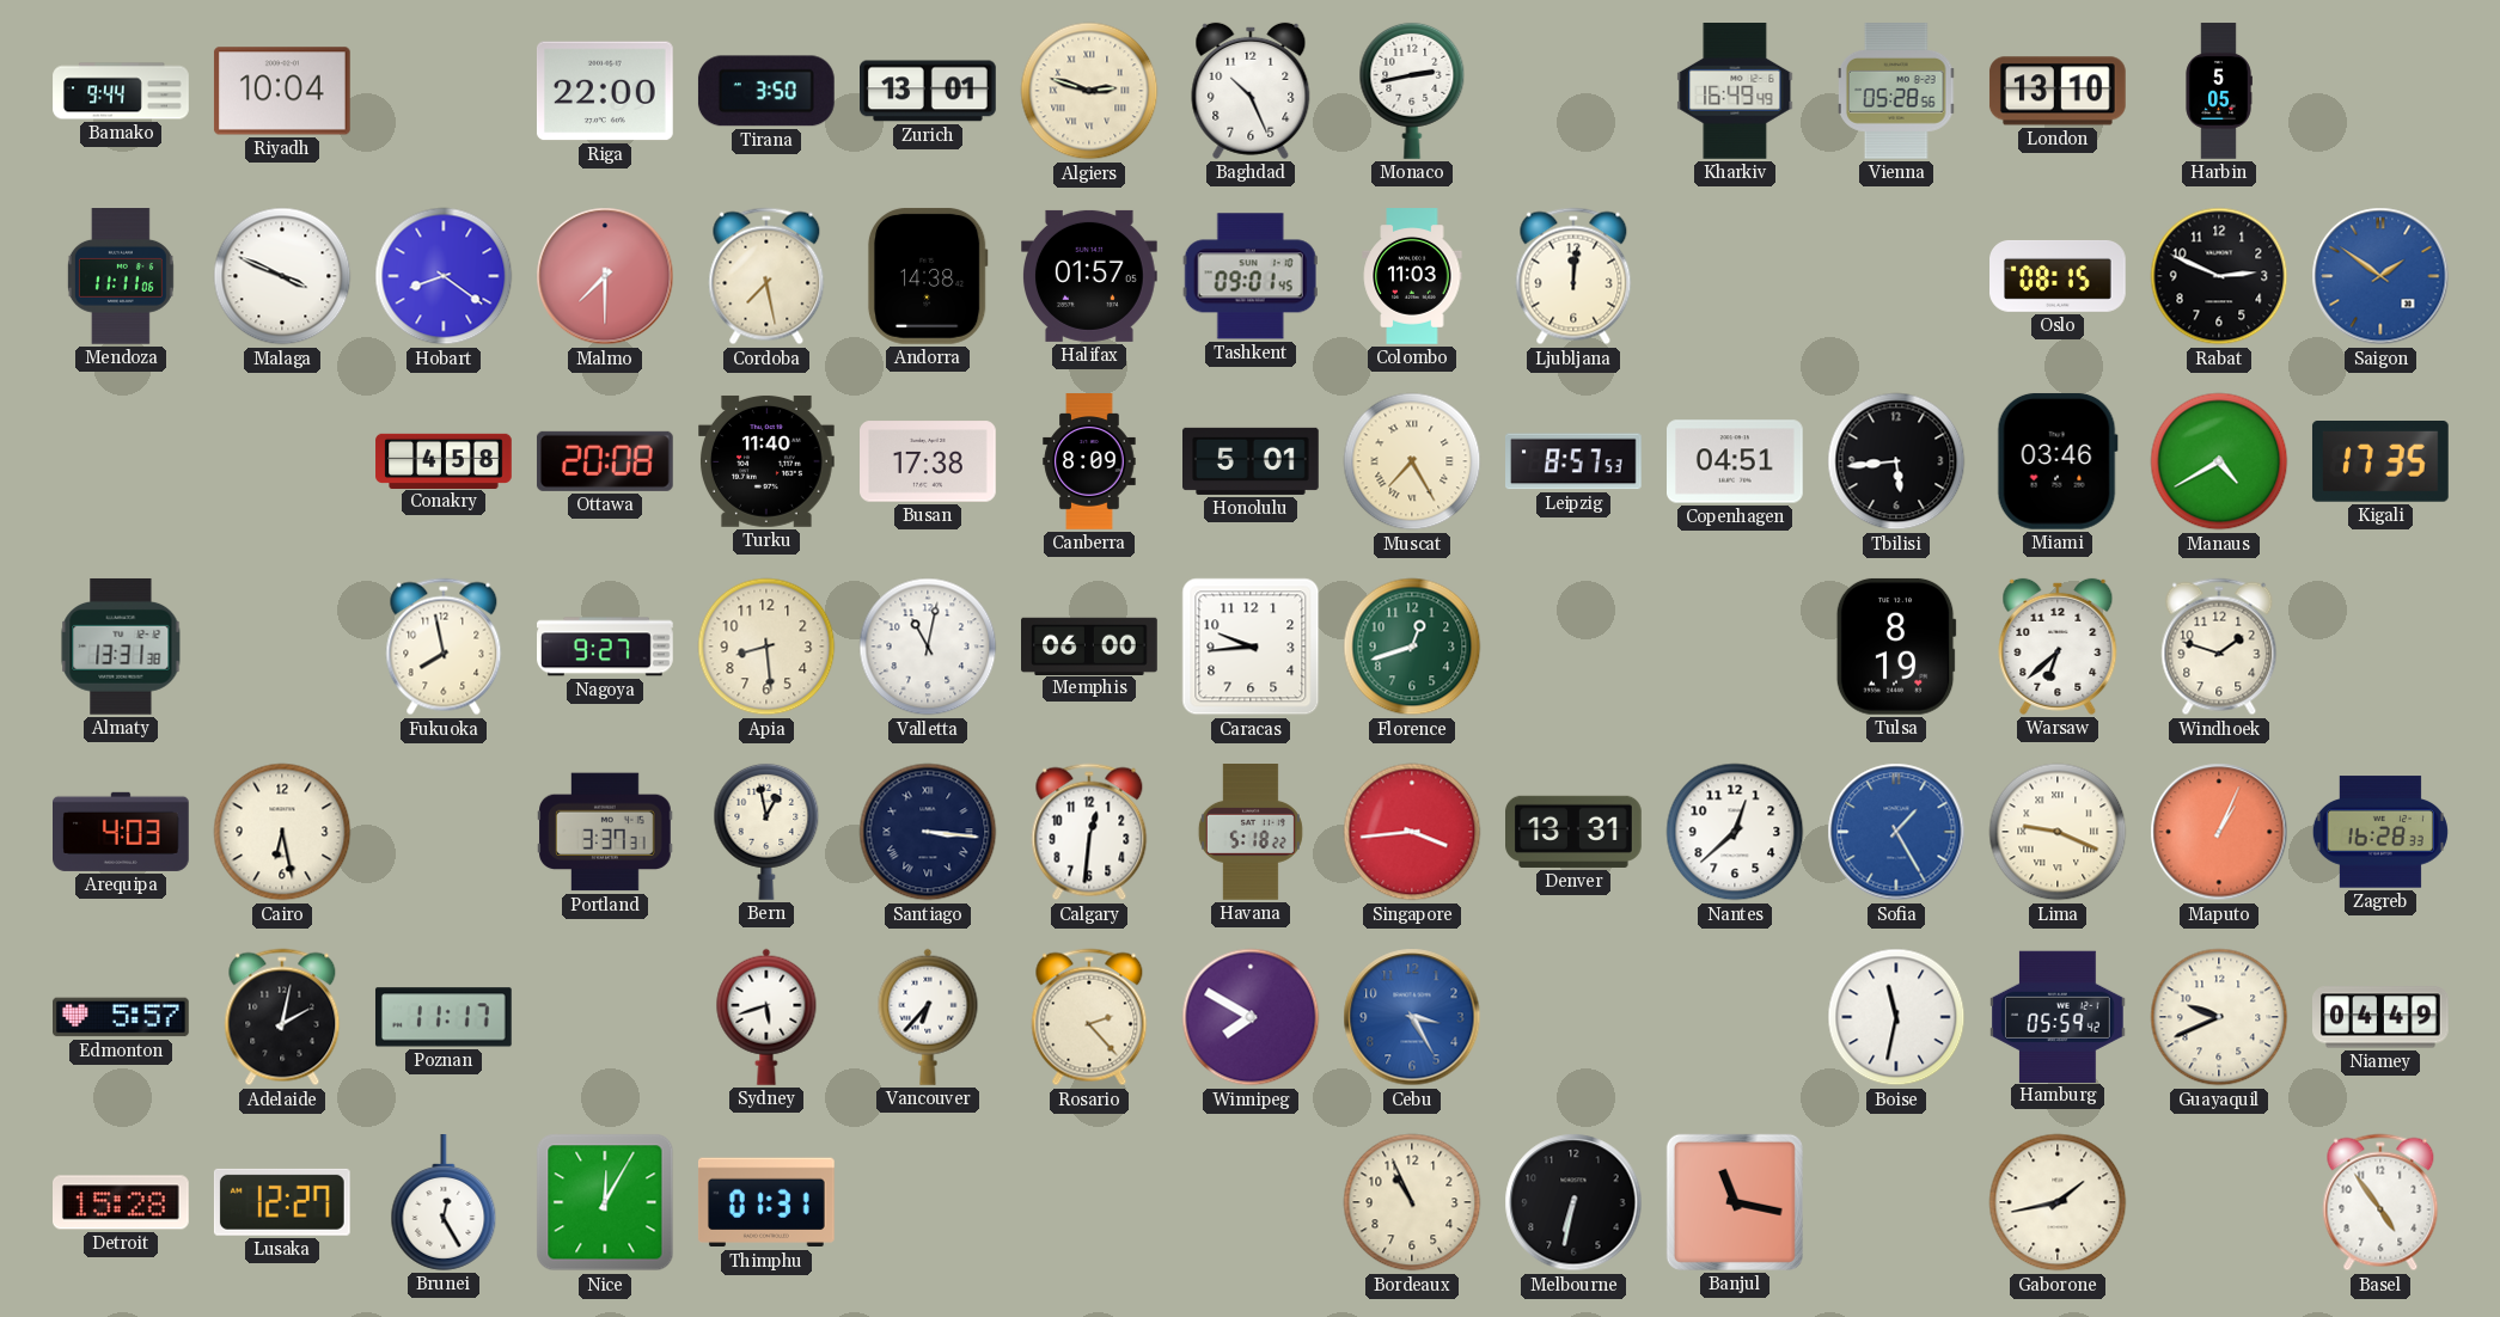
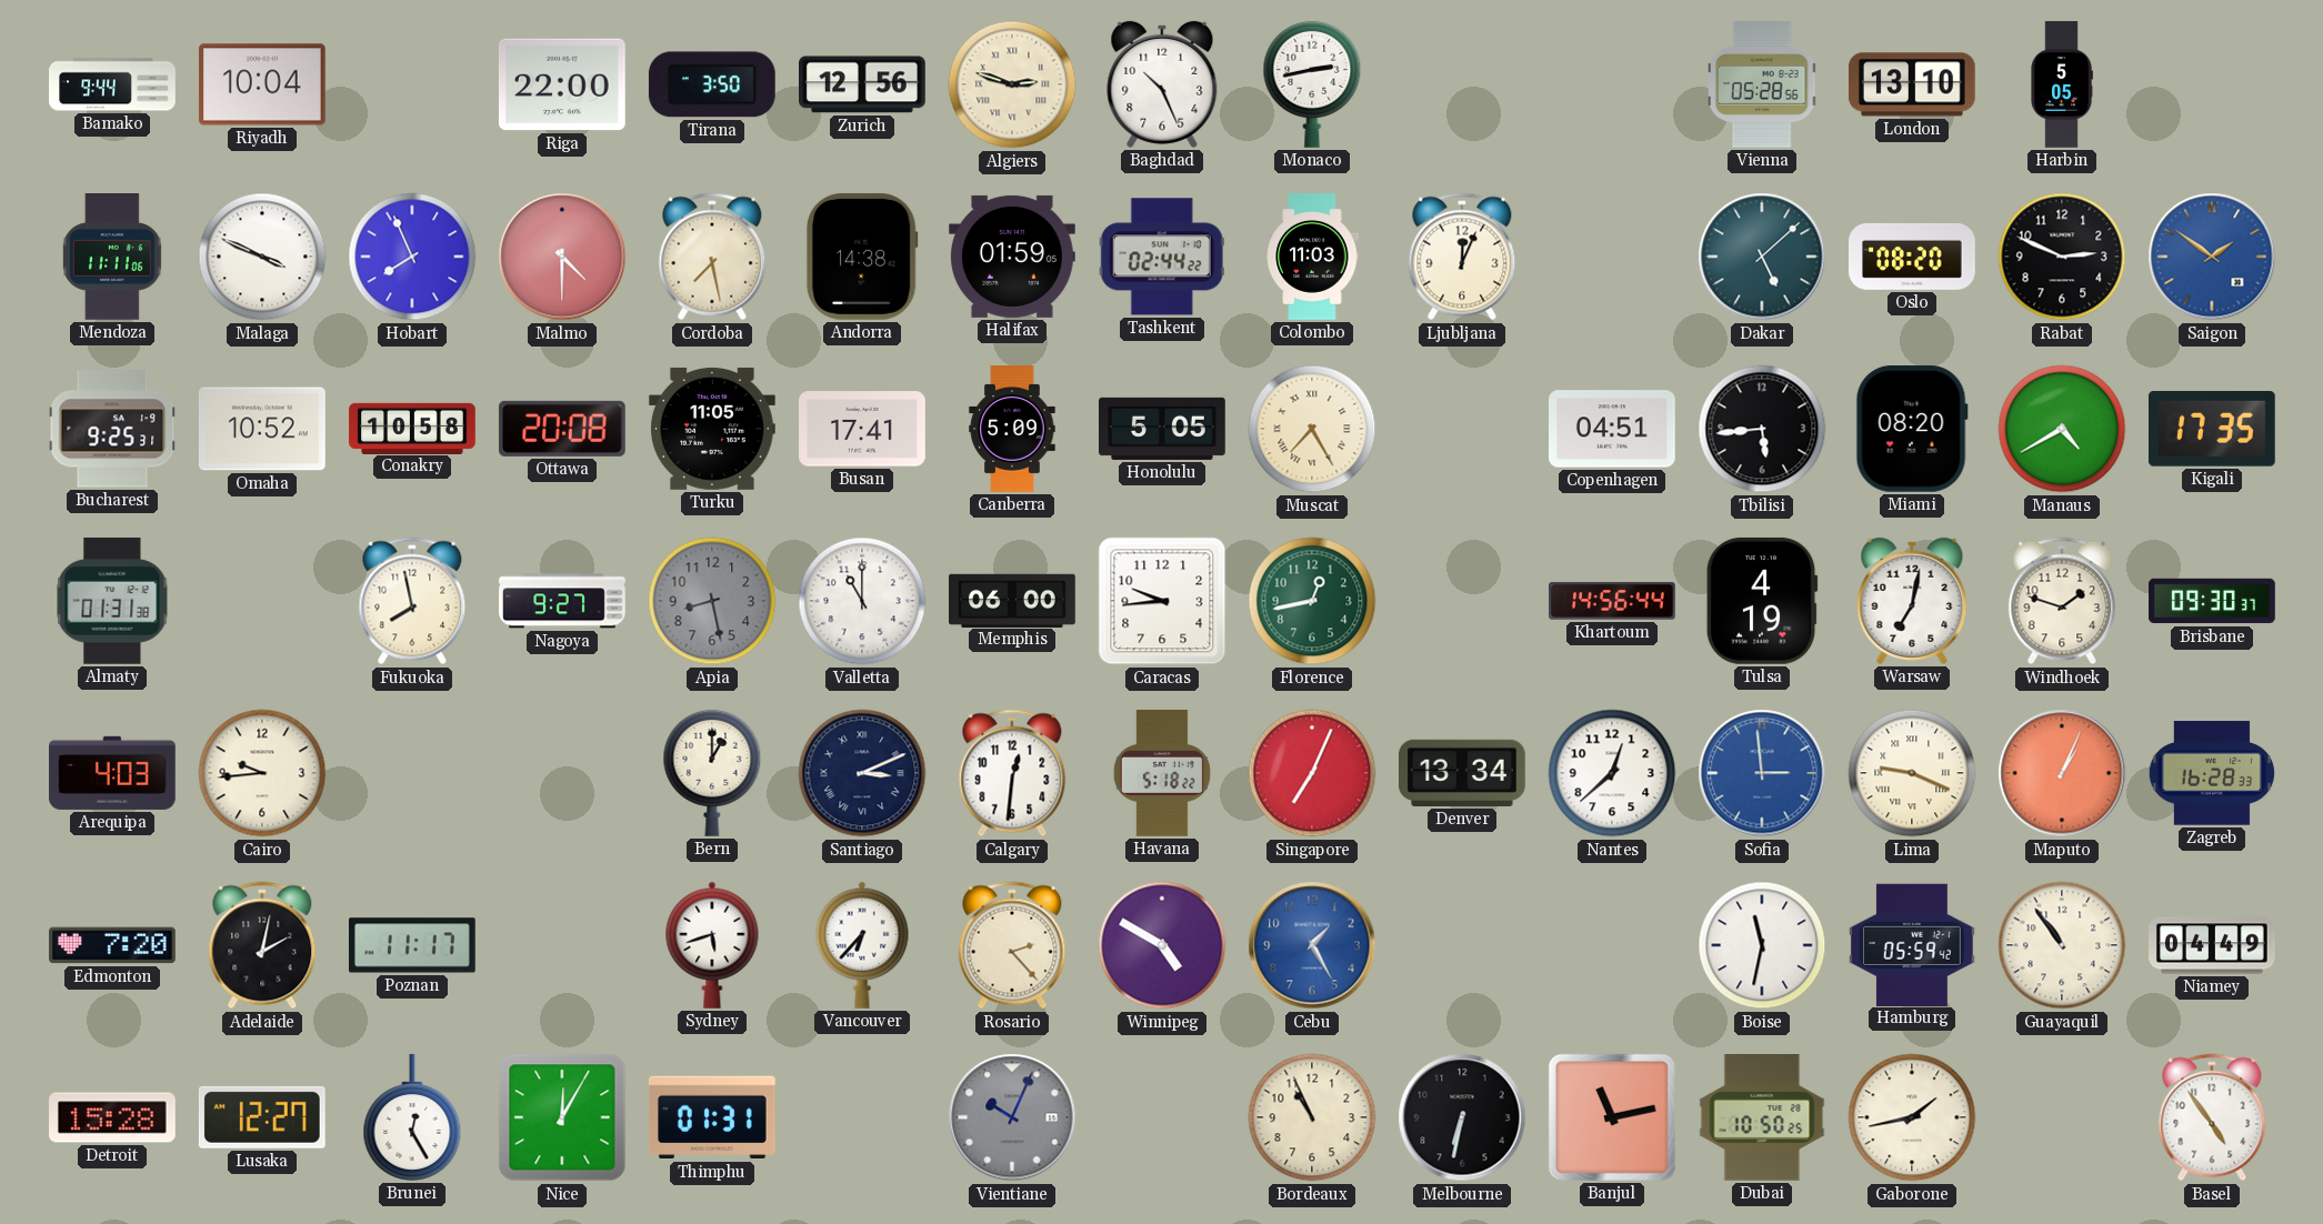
Zurich: 13:01 -> 12:56
Kharkiv: 16:49 -> none
Hobart: 8:21 -> 7:56
Malmo: 7:30 -> 4:30
Halifax: 01:57 -> 01:59
Tashkent: 09:01 -> 02:44
Ljubljana: 12:01 -> 12:04
Dakar: none -> 5:08
Oslo: 08:15 -> 08:20
Bucharest: none -> 9:25
Omaha: none -> 10:52
Conakry: 4:58 -> 10:58
Turku: 11:40 -> 11:05
Busan: 17:38 -> 17:41
Canberra: 8:09 -> 5:09
Honolulu: 5:01 -> 5:05
Leipzig: 8:57 -> none
Miami: 03:46 -> 08:20
Almaty: 13:31 -> 01:31
Apia: 8:29 -> 8:28
Apia dial: cream -> grey
Valletta: 11:02 -> 11:00
Florence: 12:42 -> 12:43
Khartoum: none -> 14:56
Tulsa: 8:19 -> 4:19
Warsaw: 6:38 -> 7:02
Brisbane: none -> 09:30
Cairo: 6:28 -> 9:44
Portland: 3:37 -> none
Bern: 12:58 -> 1:00
Santiago: 3:16 -> 3:11
Singapore: 3:44 -> 7:04
Denver: 13:31 -> 13:34
Sofia: 1:25 -> 2:59
Edmonton: 5:57 -> 7:20
Winnipeg: 7:50 -> 4:50
Cebu: 3:25 -> 1:25
Guayaquil: 9:41 -> 10:54
Vientiane: none -> 10:04
Banjul: 11:17 -> 11:13
Dubai: none -> 10:50
